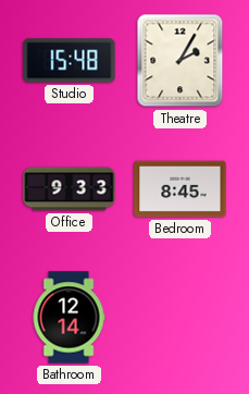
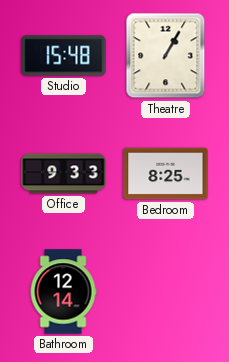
Theatre: 2:05 -> 1:05
Bedroom: 8:45 -> 8:25
